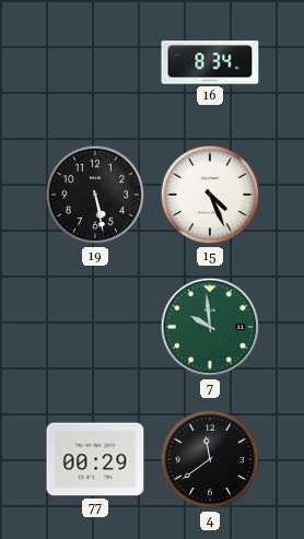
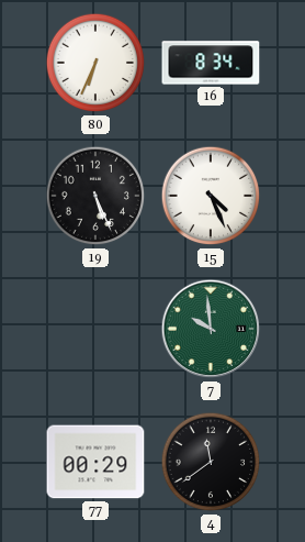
80: none -> 6:34
19: 5:28 -> 5:26
